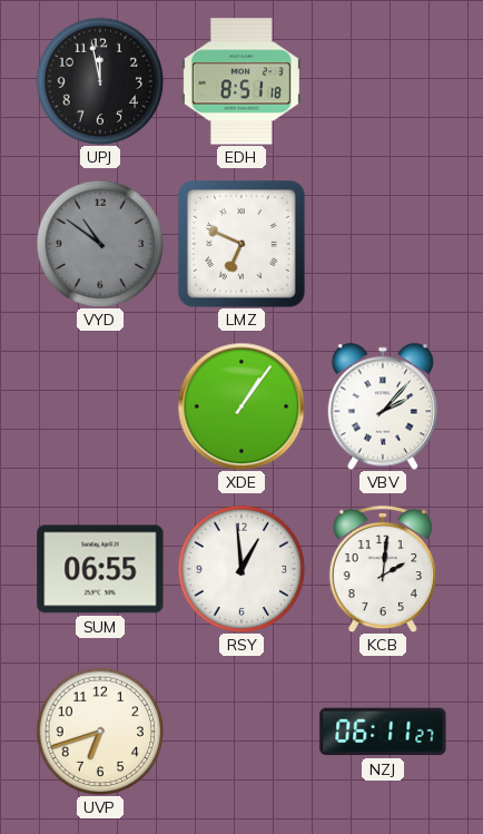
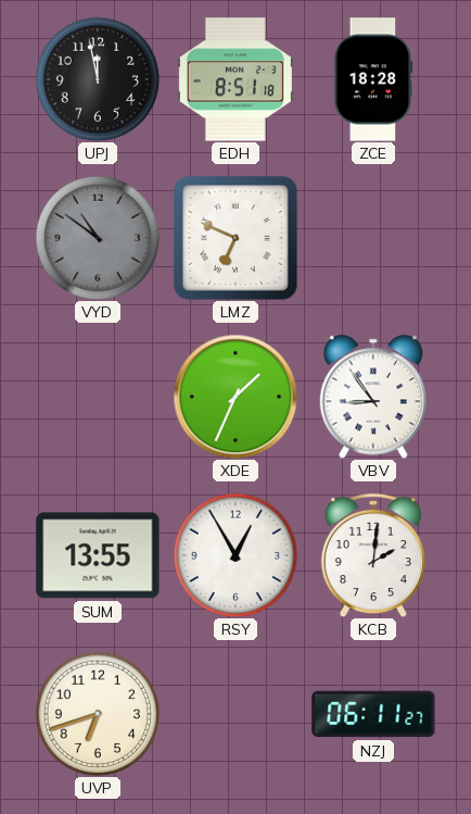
ZCE: none -> 18:28
XDE: 1:06 -> 1:34
VBV: 2:07 -> 8:54
SUM: 06:55 -> 13:55
RSY: 12:59 -> 12:55
